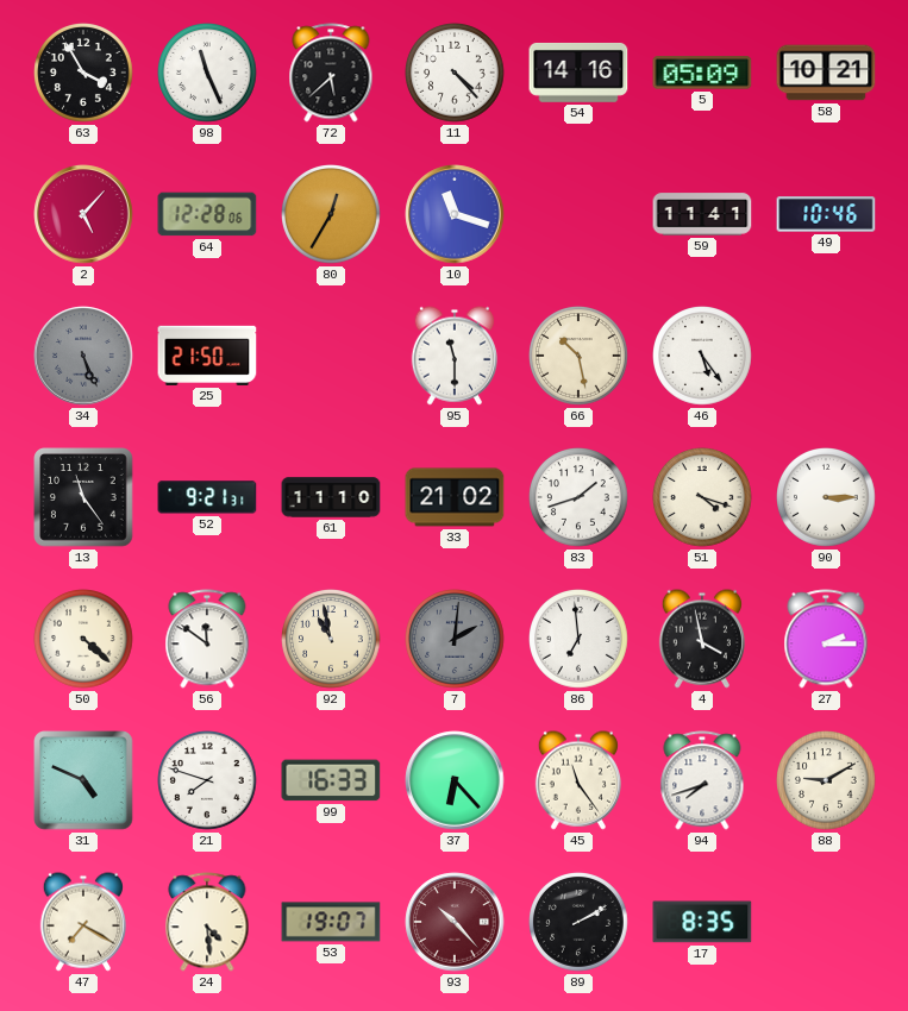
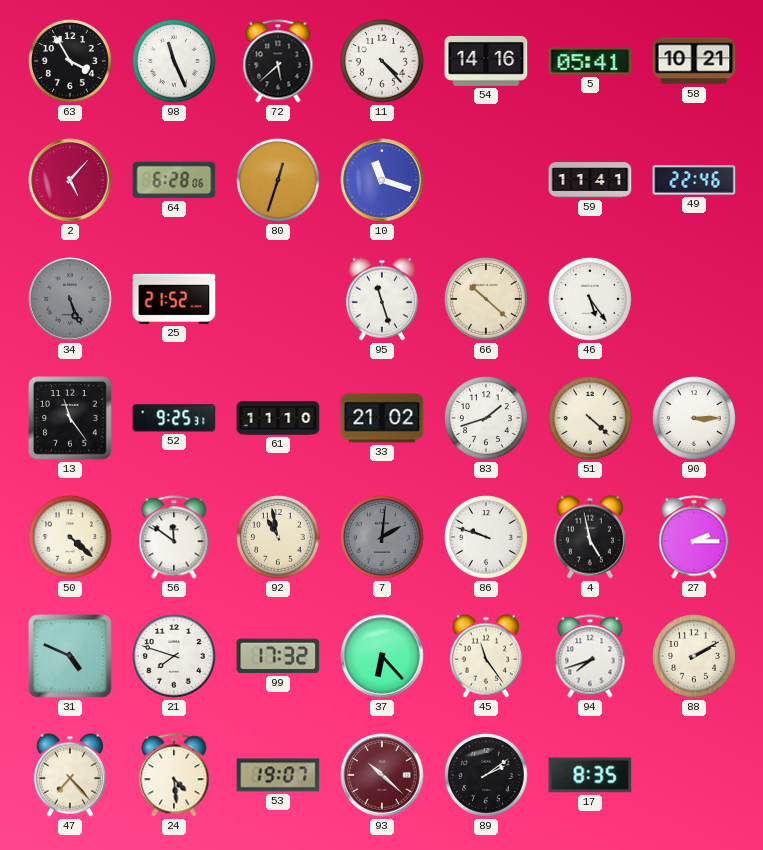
5: 05:09 -> 05:41
64: 12:28 -> 6:28
80: 12:35 -> 12:33
49: 10:46 -> 22:46
25: 21:50 -> 21:52
95: 11:30 -> 11:27
66: 10:28 -> 10:22
52: 9:21 -> 9:25
51: 4:18 -> 4:22
86: 6:59 -> 9:48
4: 3:58 -> 4:58
99: 16:33 -> 17:32
88: 9:10 -> 2:10
47: 7:20 -> 7:23
93: 10:23 -> 10:22
89: 2:10 -> 2:09
